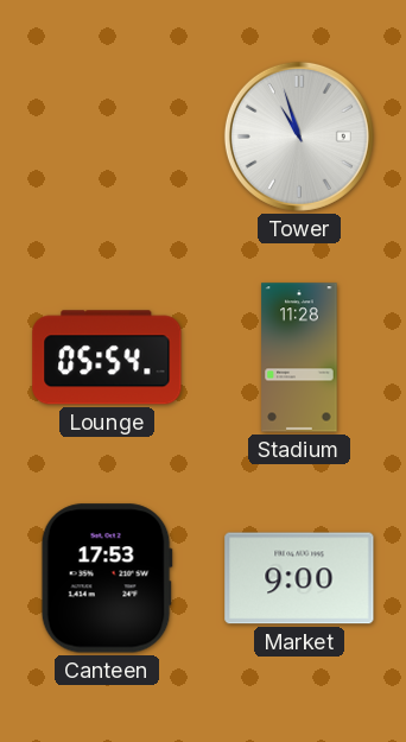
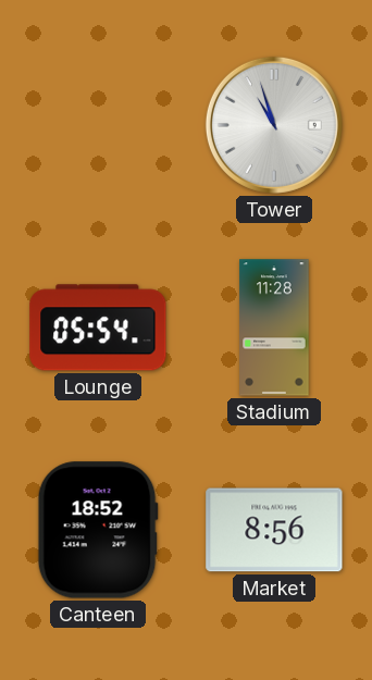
Canteen: 17:53 -> 18:52
Market: 9:00 -> 8:56
